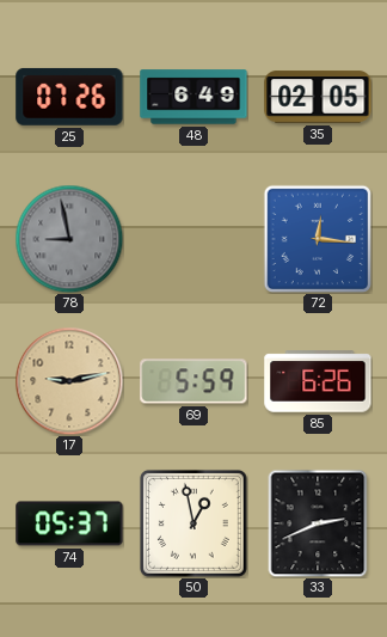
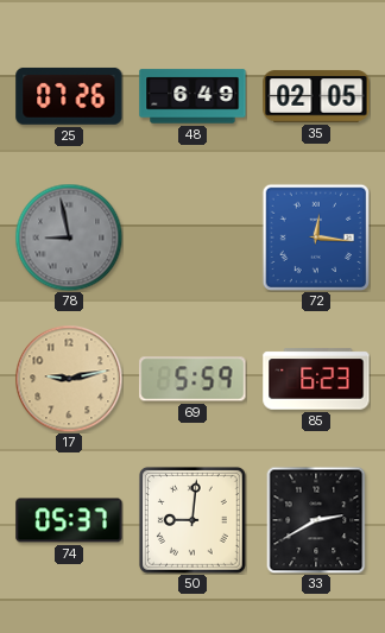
85: 6:26 -> 6:23
50: 12:58 -> 9:01
33: 2:41 -> 2:40
